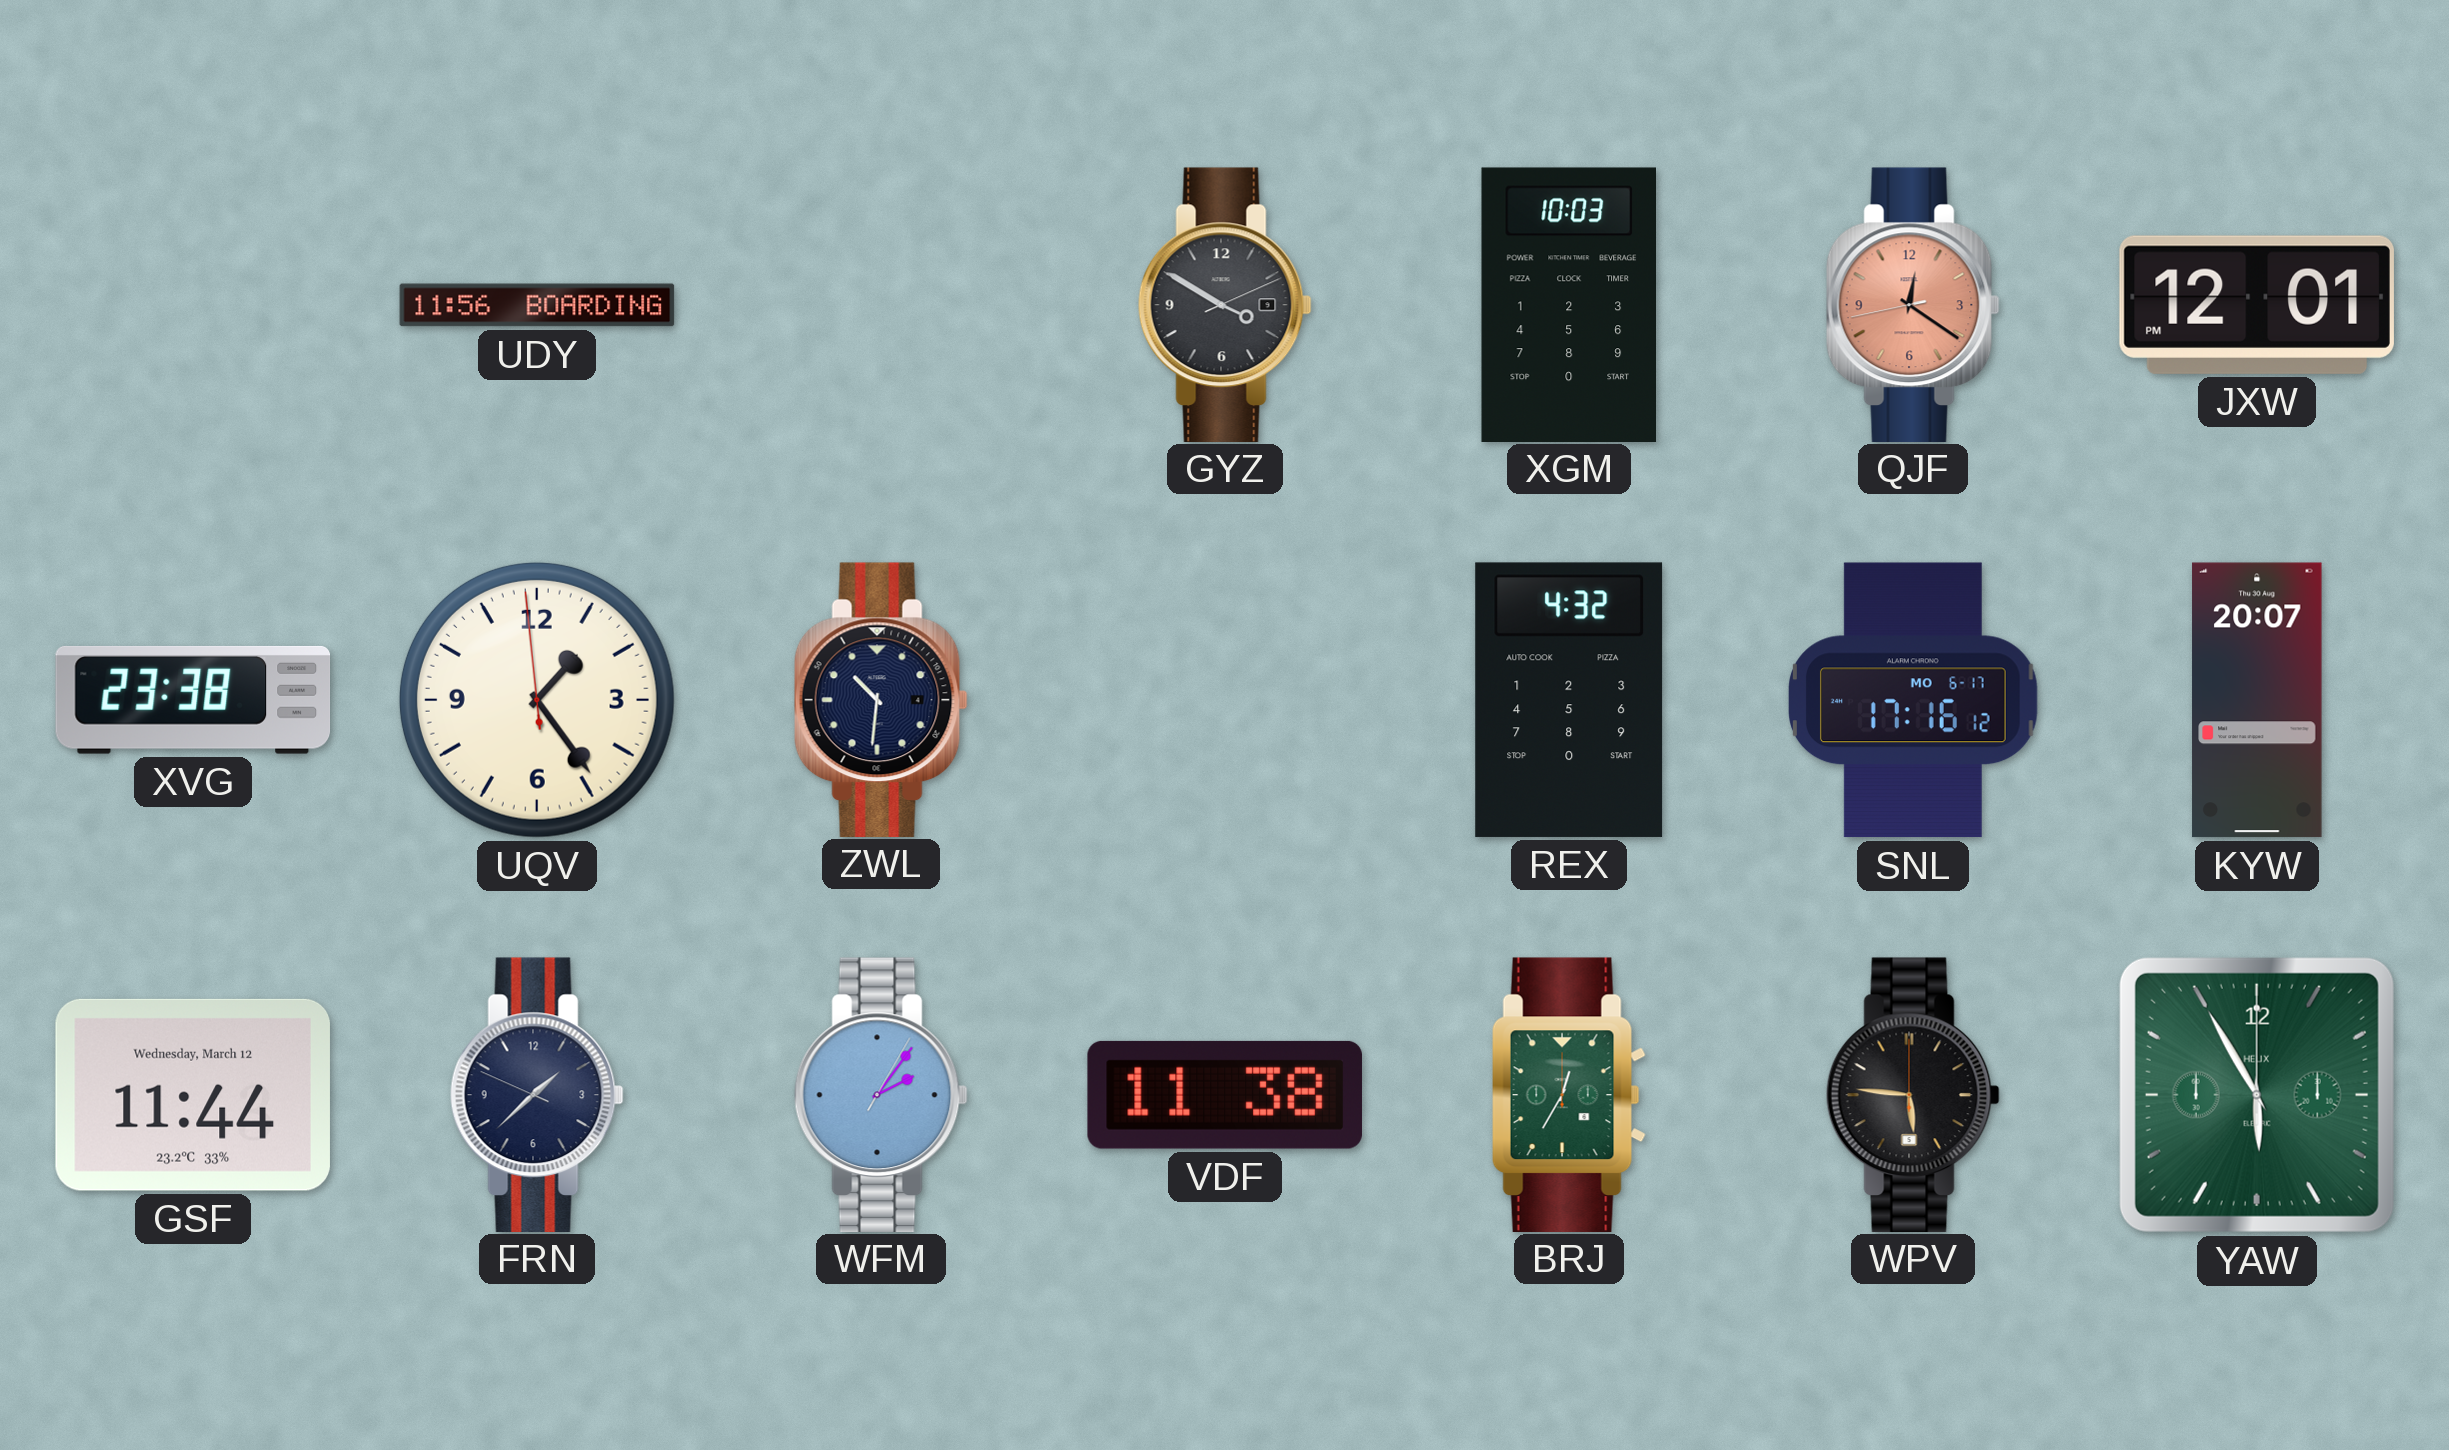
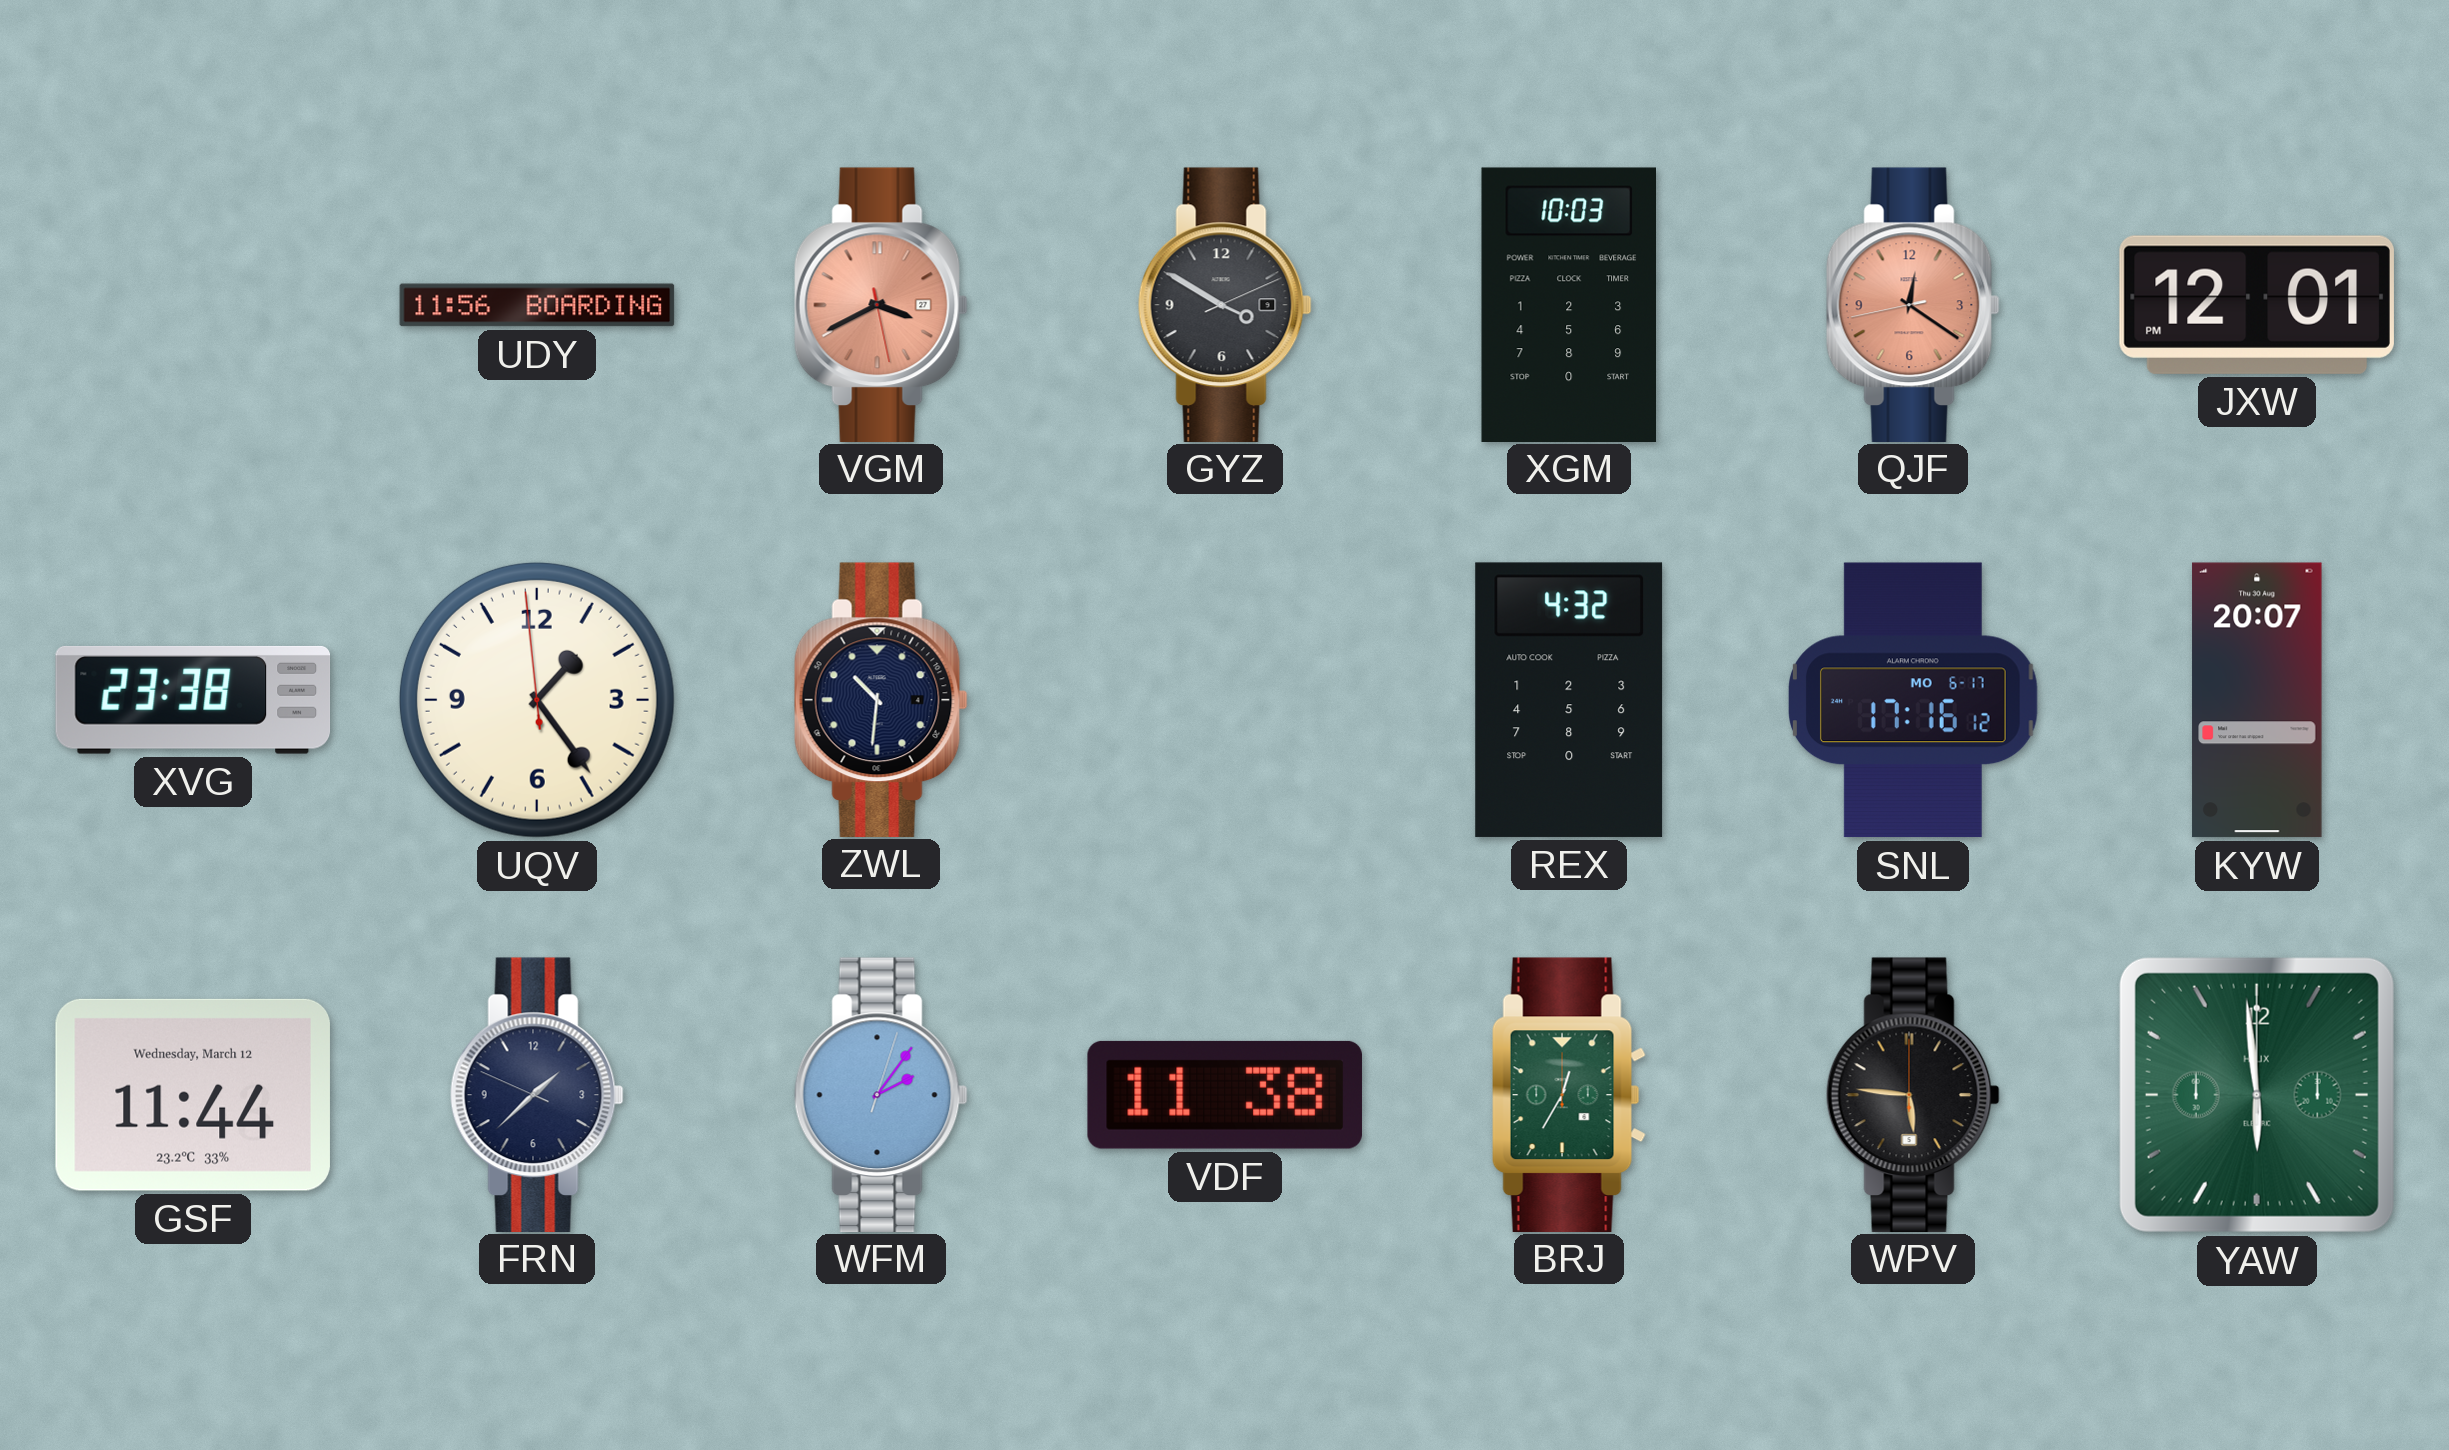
VGM: none -> 3:40
WFM: 2:06:05 -> 2:06:03
YAW: 5:55 -> 5:59
